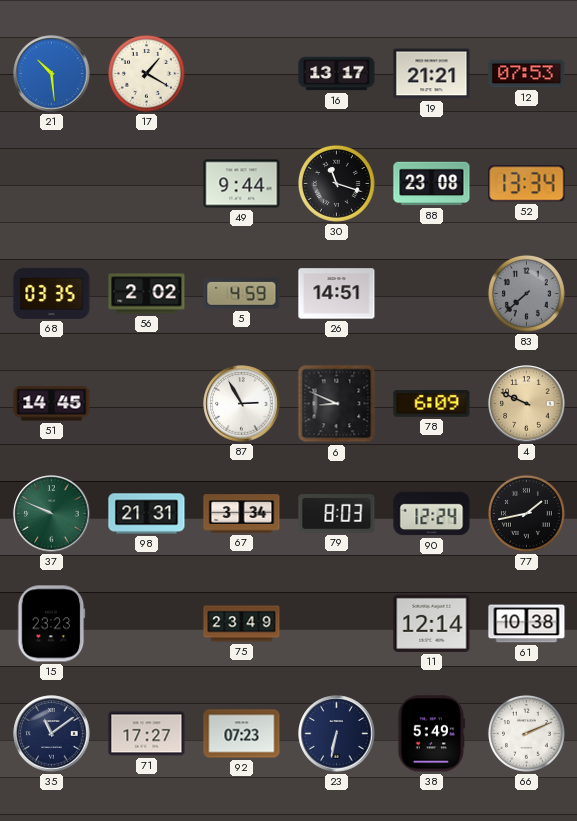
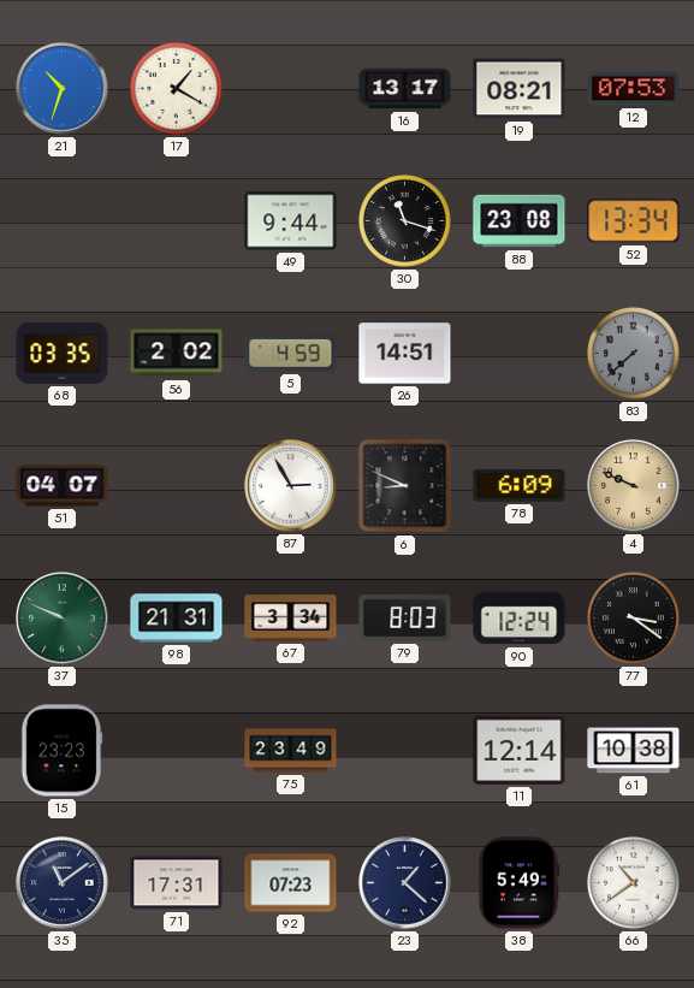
21: 10:29 -> 10:33
19: 21:21 -> 08:21
51: 14:45 -> 04:07
77: 1:43 -> 3:21
71: 17:27 -> 17:31
23: 6:32 -> 1:22
66: 2:11 -> 10:39
